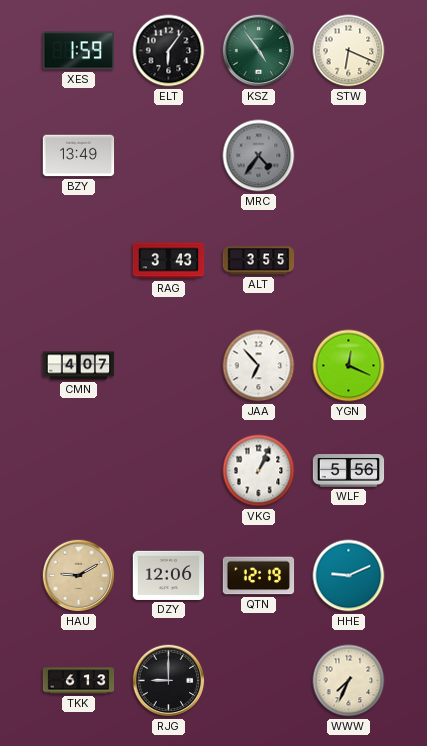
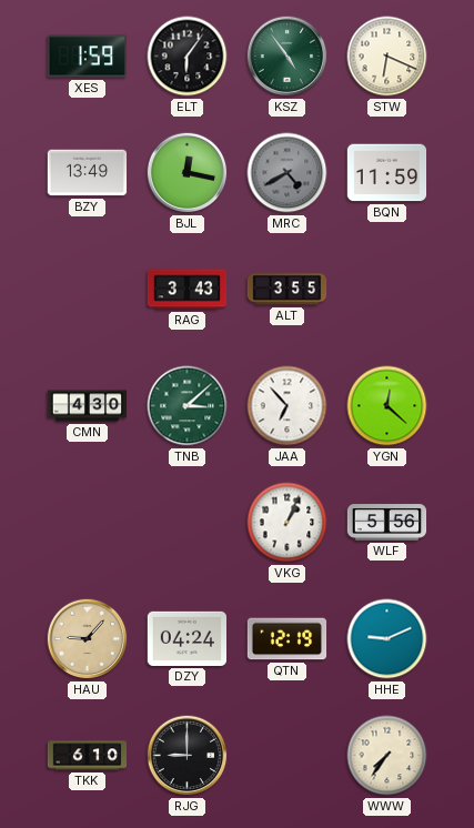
BJL: none -> 12:17
MRC: 4:36 -> 4:40
BQN: none -> 11:59
CMN: 4:07 -> 4:30
TNB: none -> 3:08
YGN: 12:19 -> 12:22
HAU: 9:10 -> 9:07
DZY: 12:06 -> 04:24
TKK: 6:13 -> 6:10
WWW: 7:34 -> 7:36
